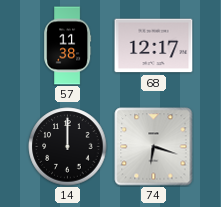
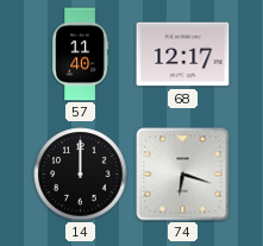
57: 11:38 -> 11:40
